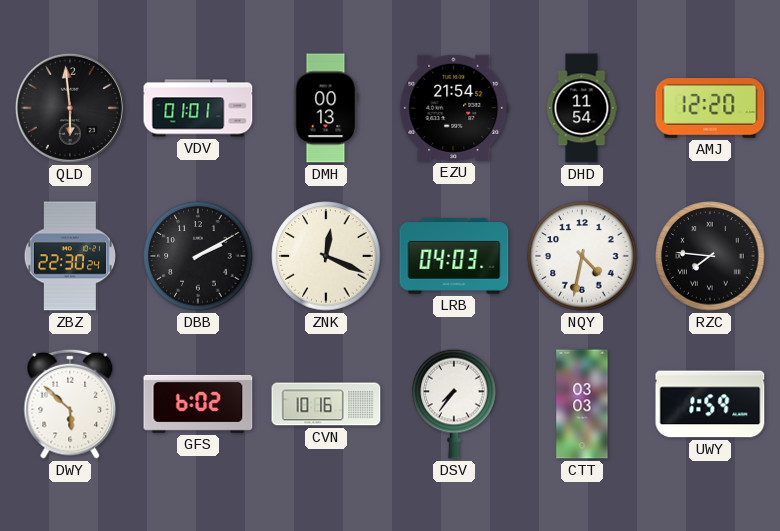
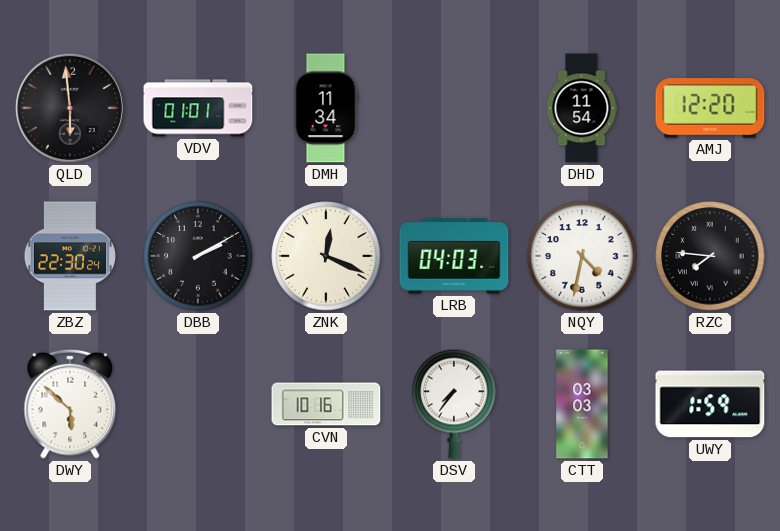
DMH: 00:13 -> 11:34
EZU: 21:54 -> none
GFS: 6:02 -> none
